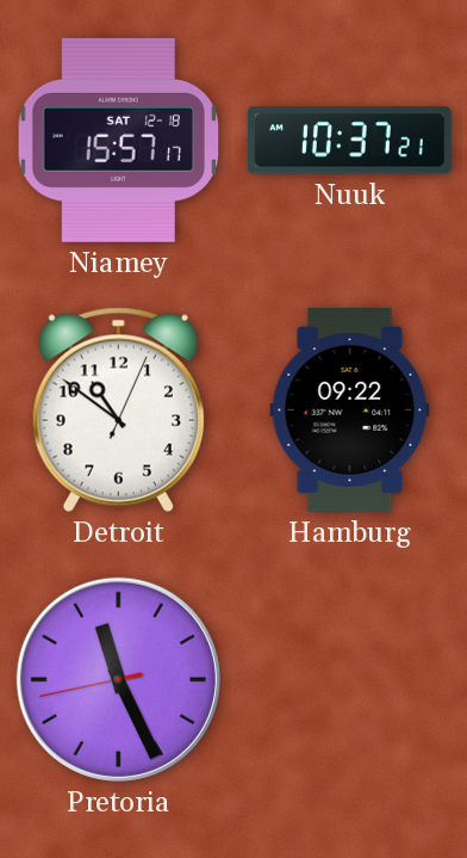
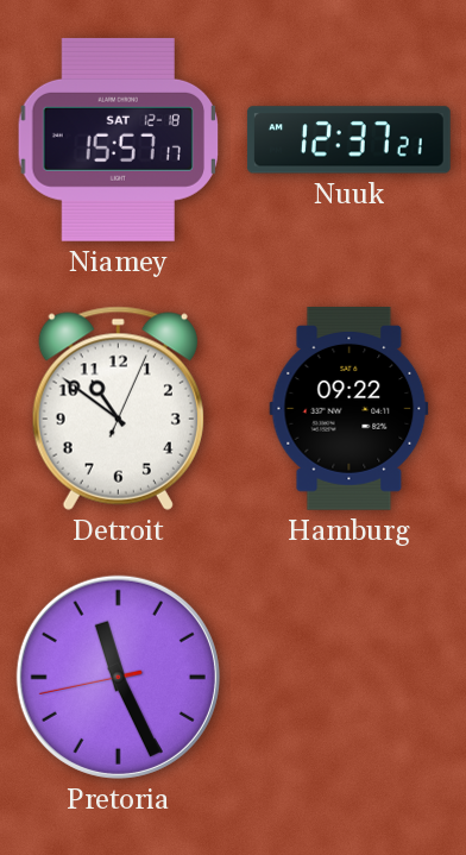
Nuuk: 10:37 -> 12:37
